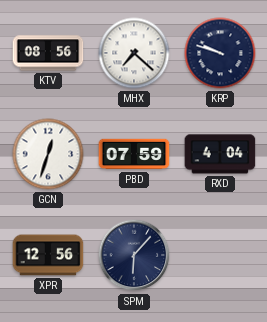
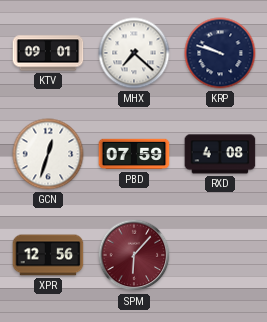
KTV: 08:56 -> 09:01
RXD: 4:04 -> 4:08
SPM dial: navy -> burgundy
